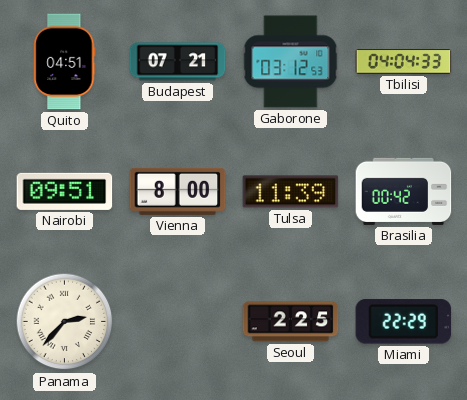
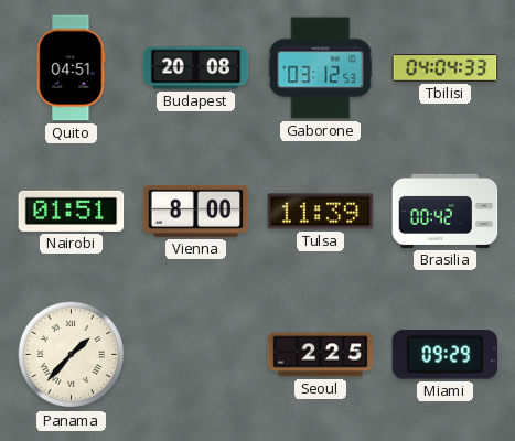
Budapest: 07:21 -> 20:08
Nairobi: 09:51 -> 01:51
Panama: 2:37 -> 1:37
Miami: 22:29 -> 09:29
